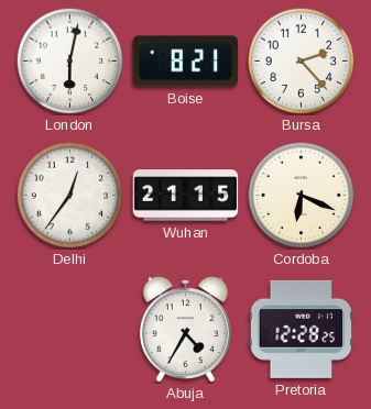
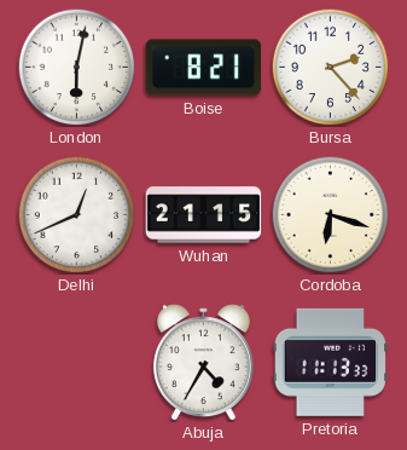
Delhi: 12:36 -> 12:41
Cordoba: 6:19 -> 6:18
Pretoria: 12:28 -> 11:13
